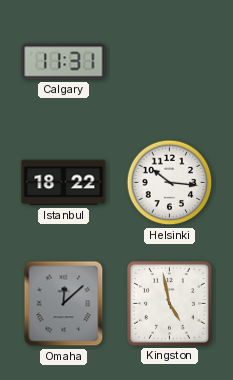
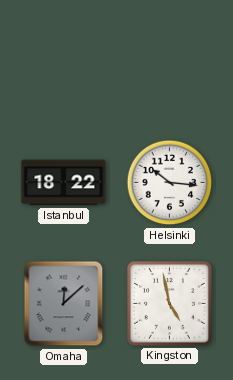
Calgary: 11:31 -> none
